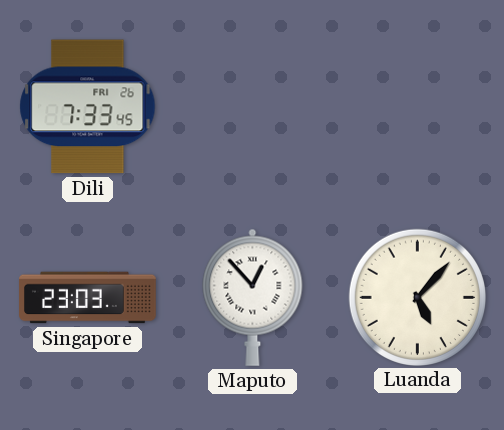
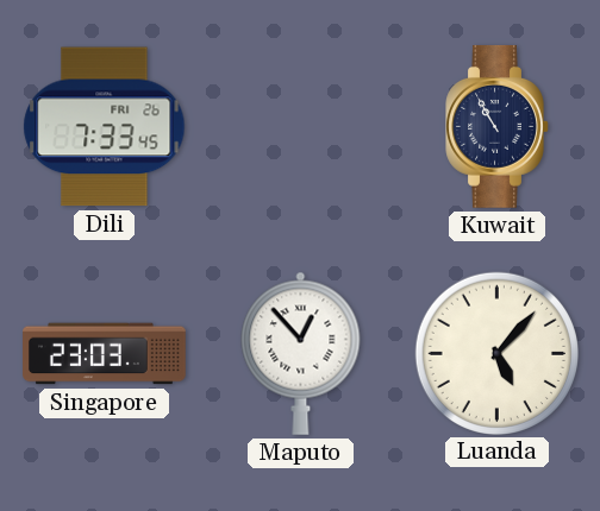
Kuwait: none -> 10:55
